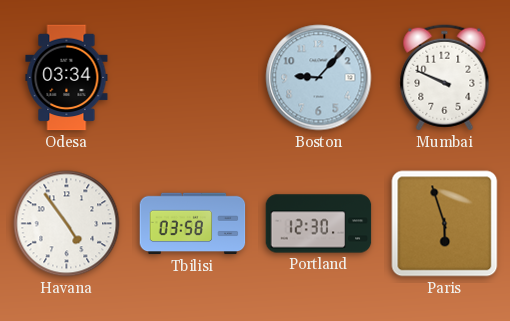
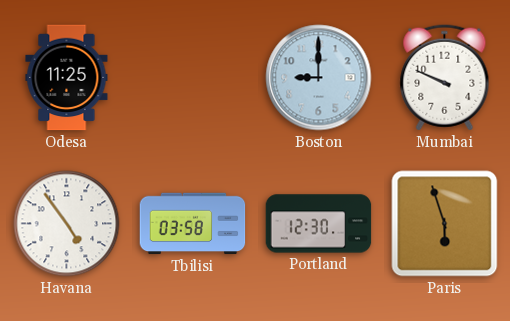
Odesa: 03:34 -> 11:25
Boston: 9:07 -> 9:00
